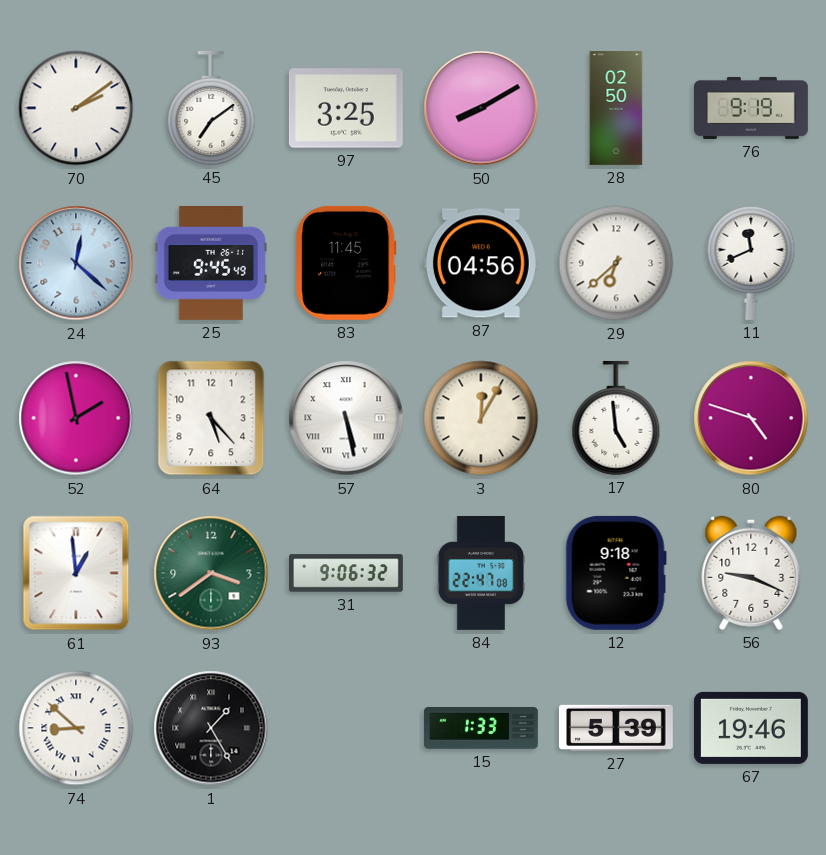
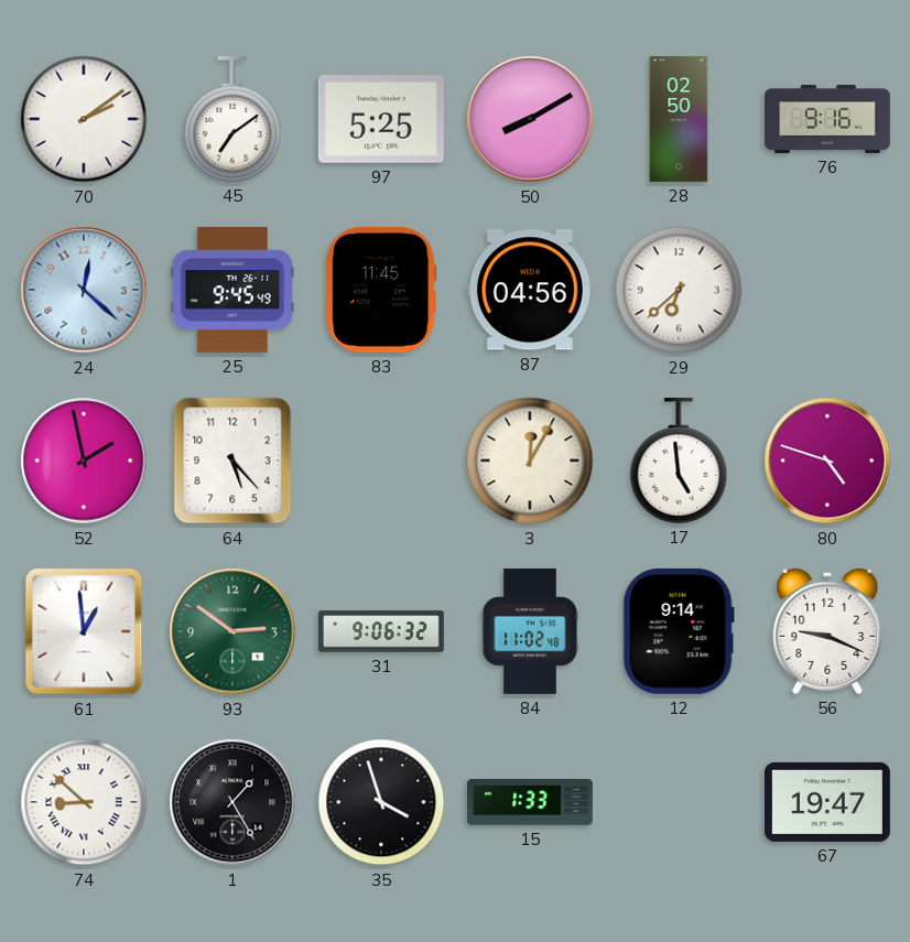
97: 3:25 -> 5:25
76: 9:19 -> 9:16
11: 11:41 -> none
57: 5:28 -> none
93: 3:39 -> 2:51
84: 22:47 -> 11:02
12: 9:18 -> 9:14
35: none -> 3:57
27: 5:39 -> none
67: 19:46 -> 19:47
